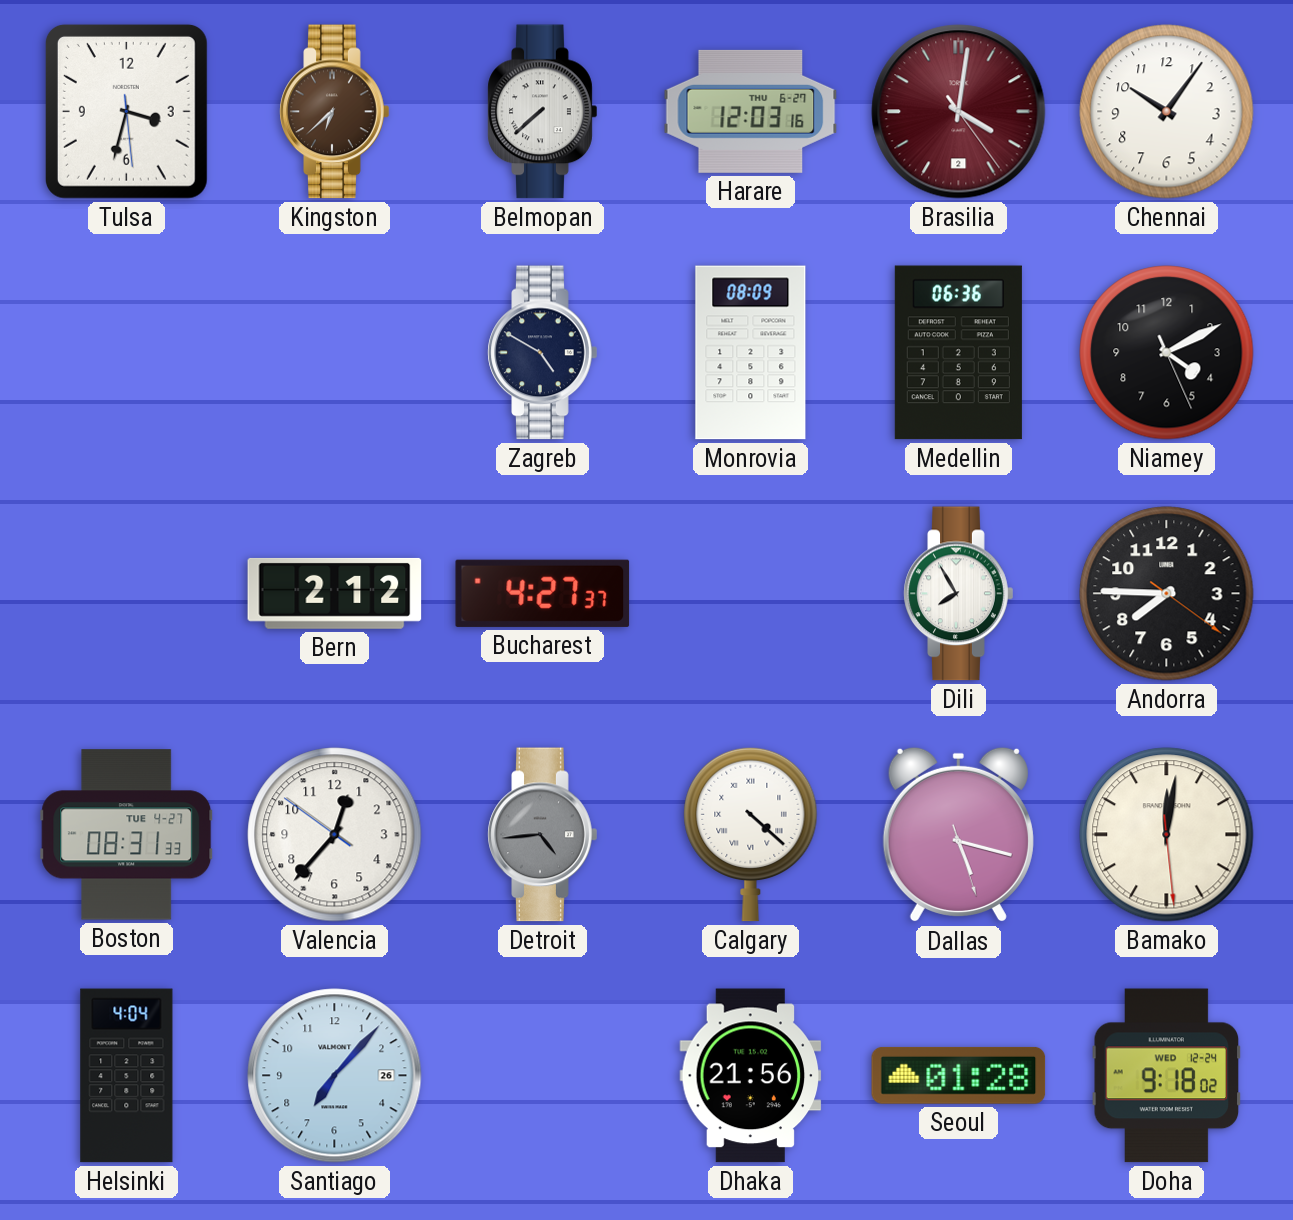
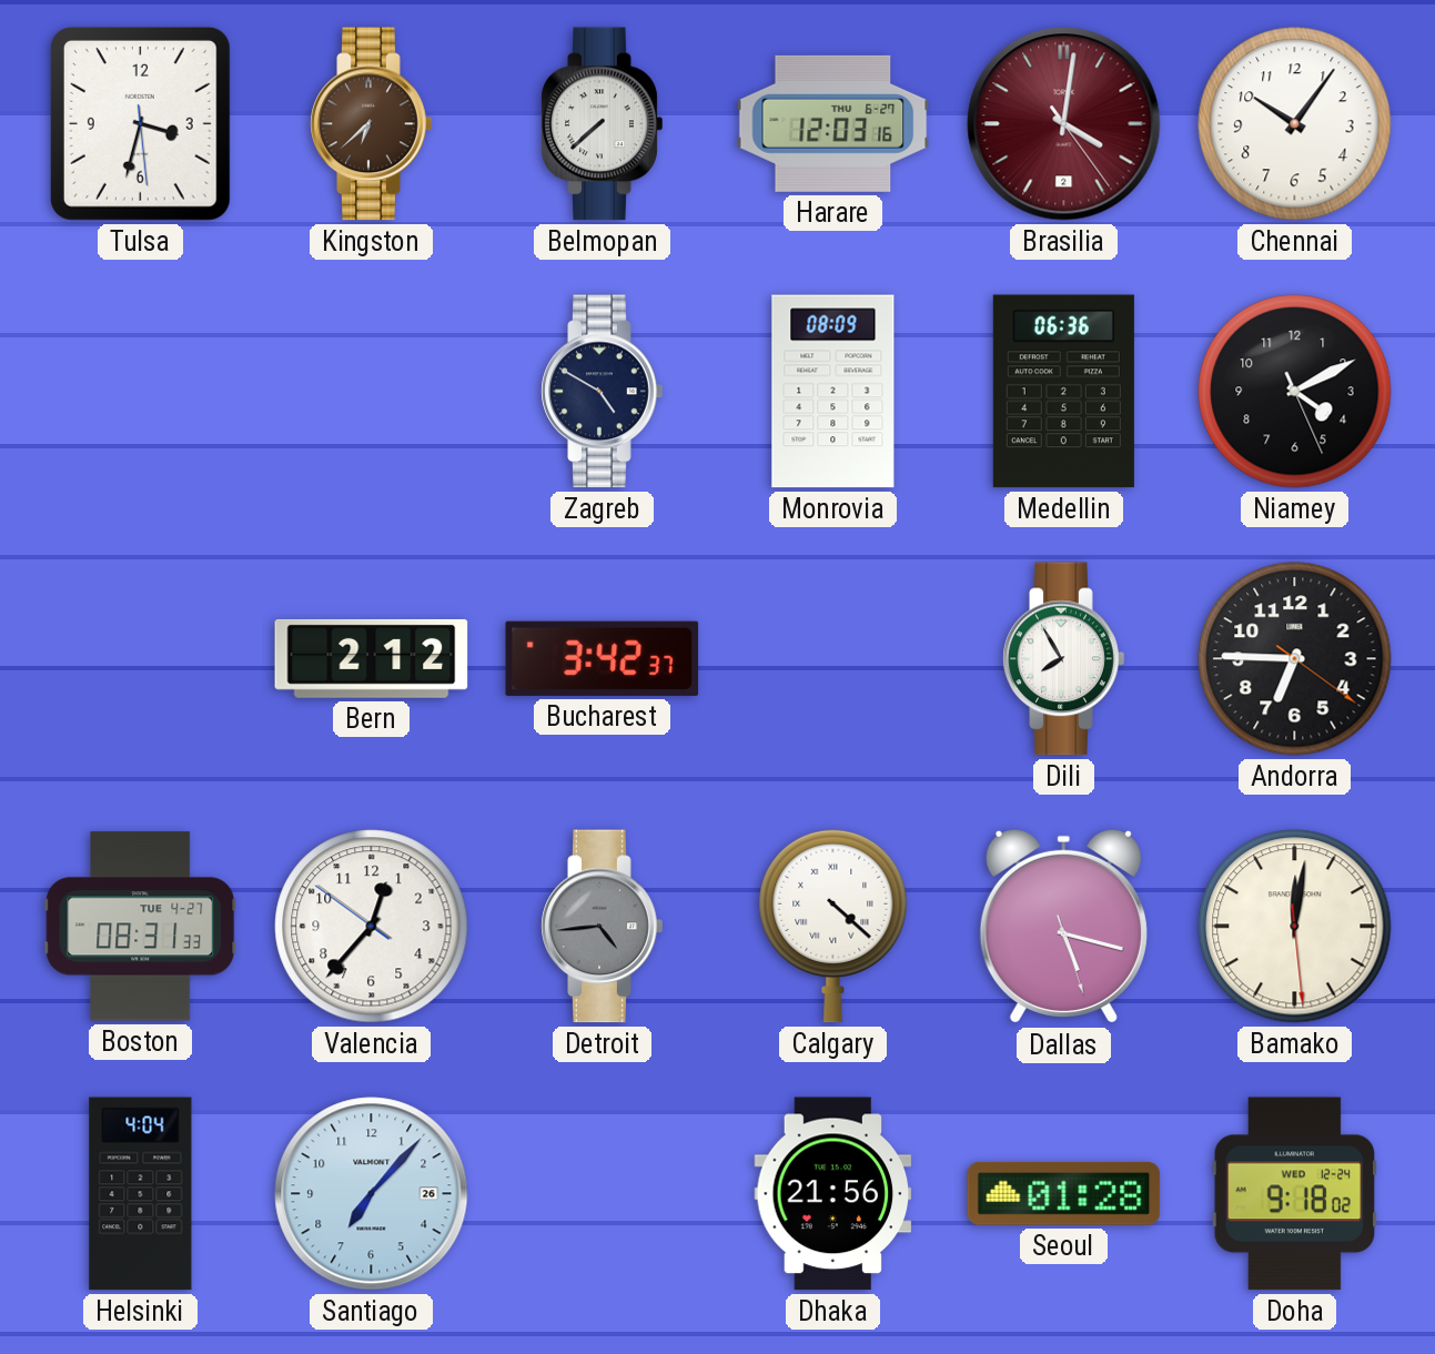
Bucharest: 4:27 -> 3:42
Andorra: 7:45 -> 6:45
